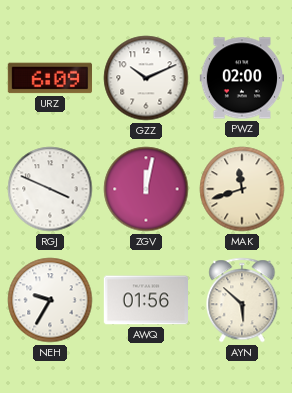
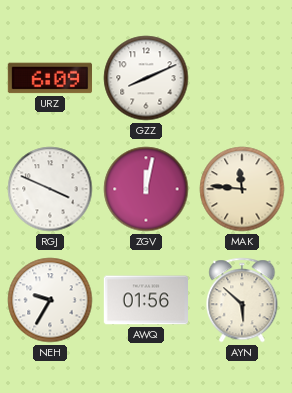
GZZ: 10:11 -> 8:11
PWZ: 02:00 -> none
MAK: 11:42 -> 11:46
